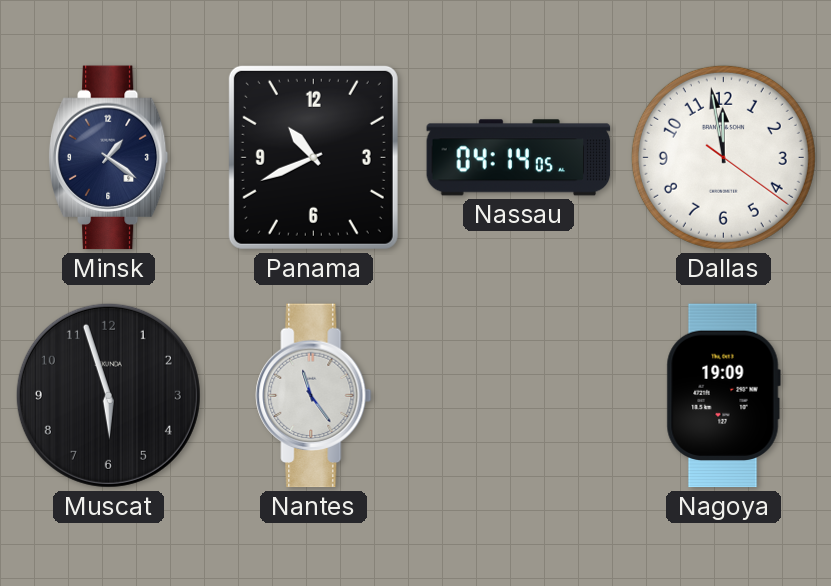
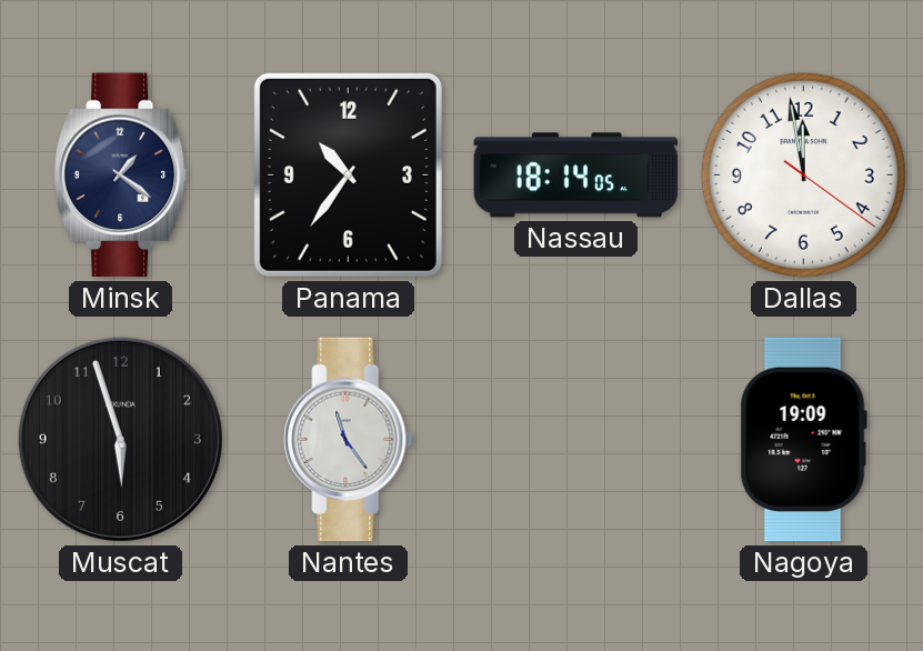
Panama: 10:41 -> 10:36
Nassau: 04:14 -> 18:14
